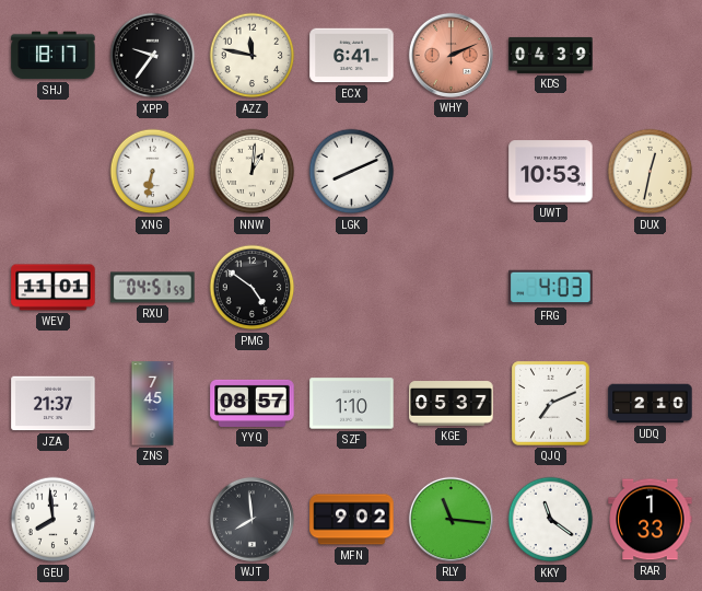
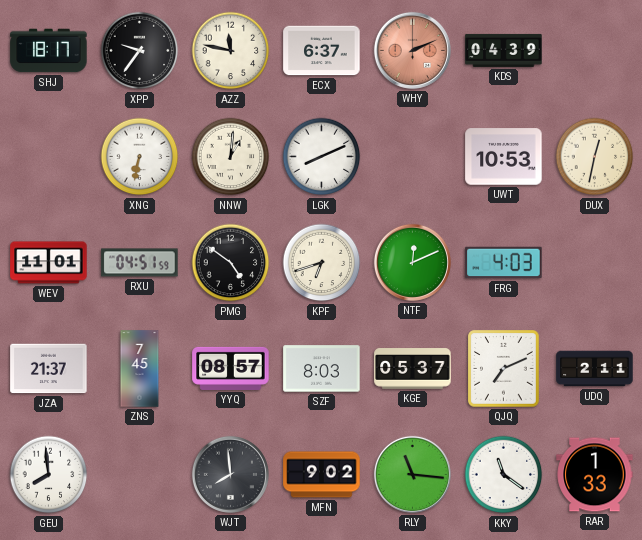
ECX: 6:41 -> 6:37
KPF: none -> 6:42
NTF: none -> 12:11
SZF: 1:10 -> 8:03
UDQ: 2:10 -> 2:11
